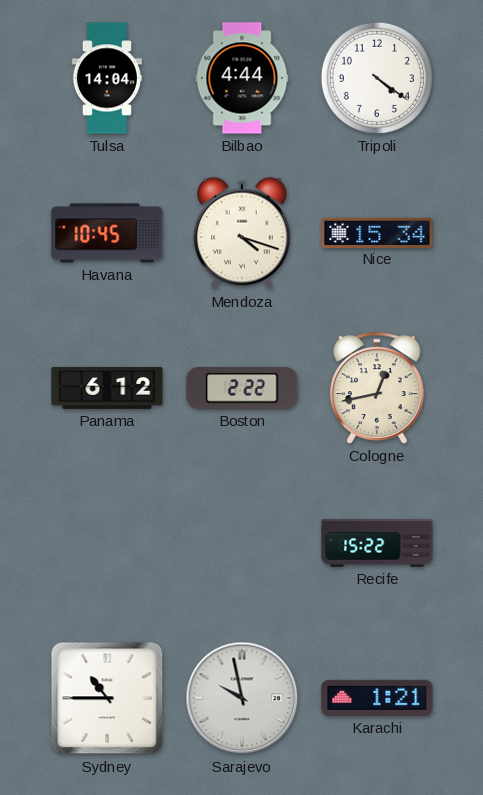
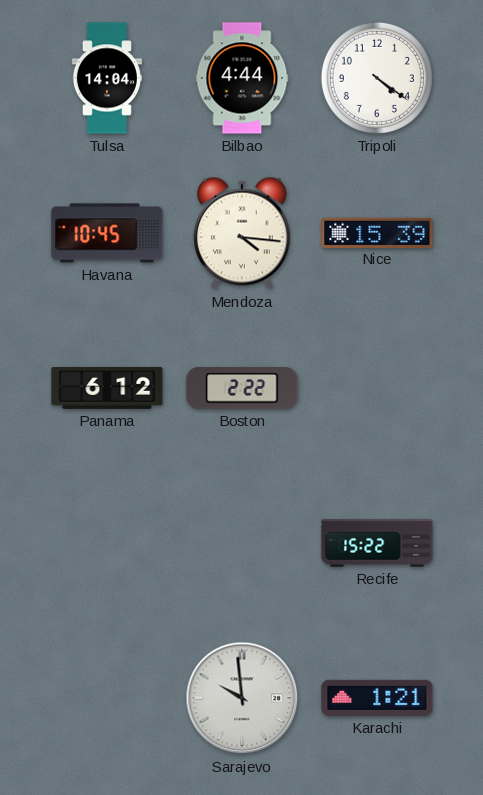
Mendoza: 4:18 -> 4:16
Nice: 15:34 -> 15:39
Cologne: 12:43 -> none
Sydney: 10:45 -> none
Sarajevo: 9:58 -> 9:59
